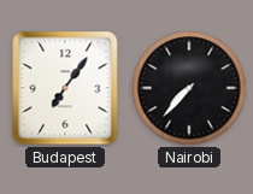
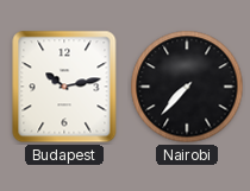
Budapest: 7:06 -> 10:13
